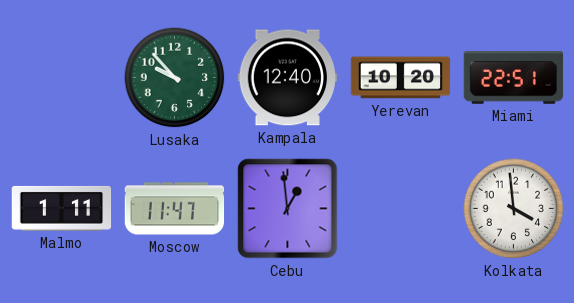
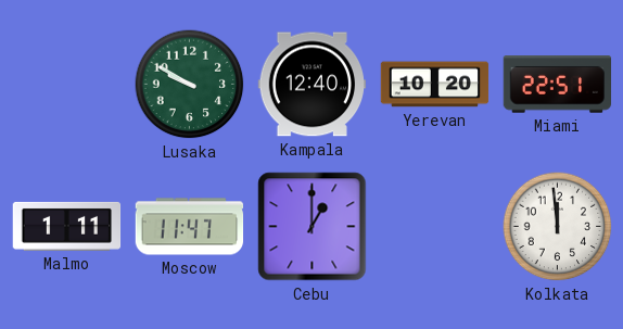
Lusaka: 9:53 -> 9:50
Cebu: 12:59 -> 1:00
Kolkata: 3:59 -> 11:59
